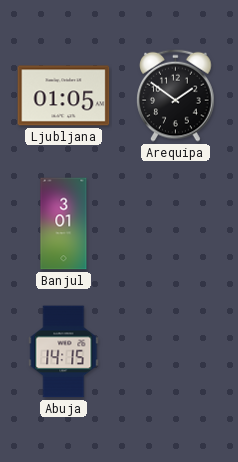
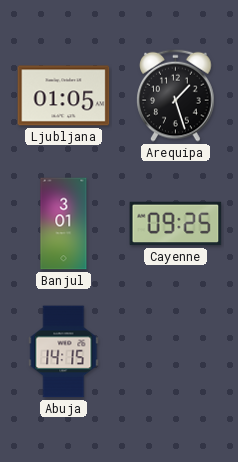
Arequipa: 1:51 -> 1:27
Cayenne: none -> 09:25
